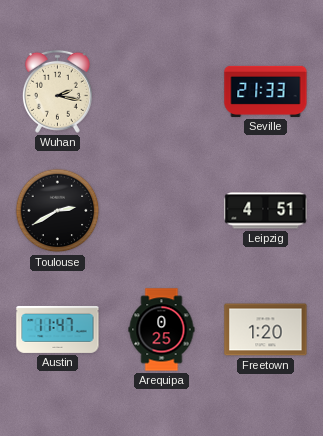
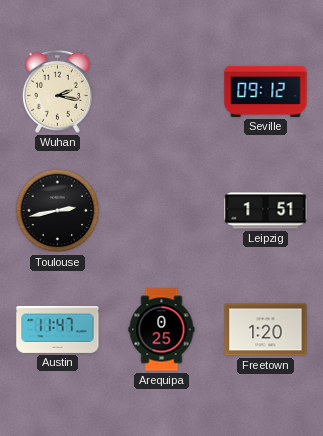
Seville: 21:33 -> 09:12
Toulouse: 2:40 -> 2:43
Leipzig: 4:51 -> 1:51
